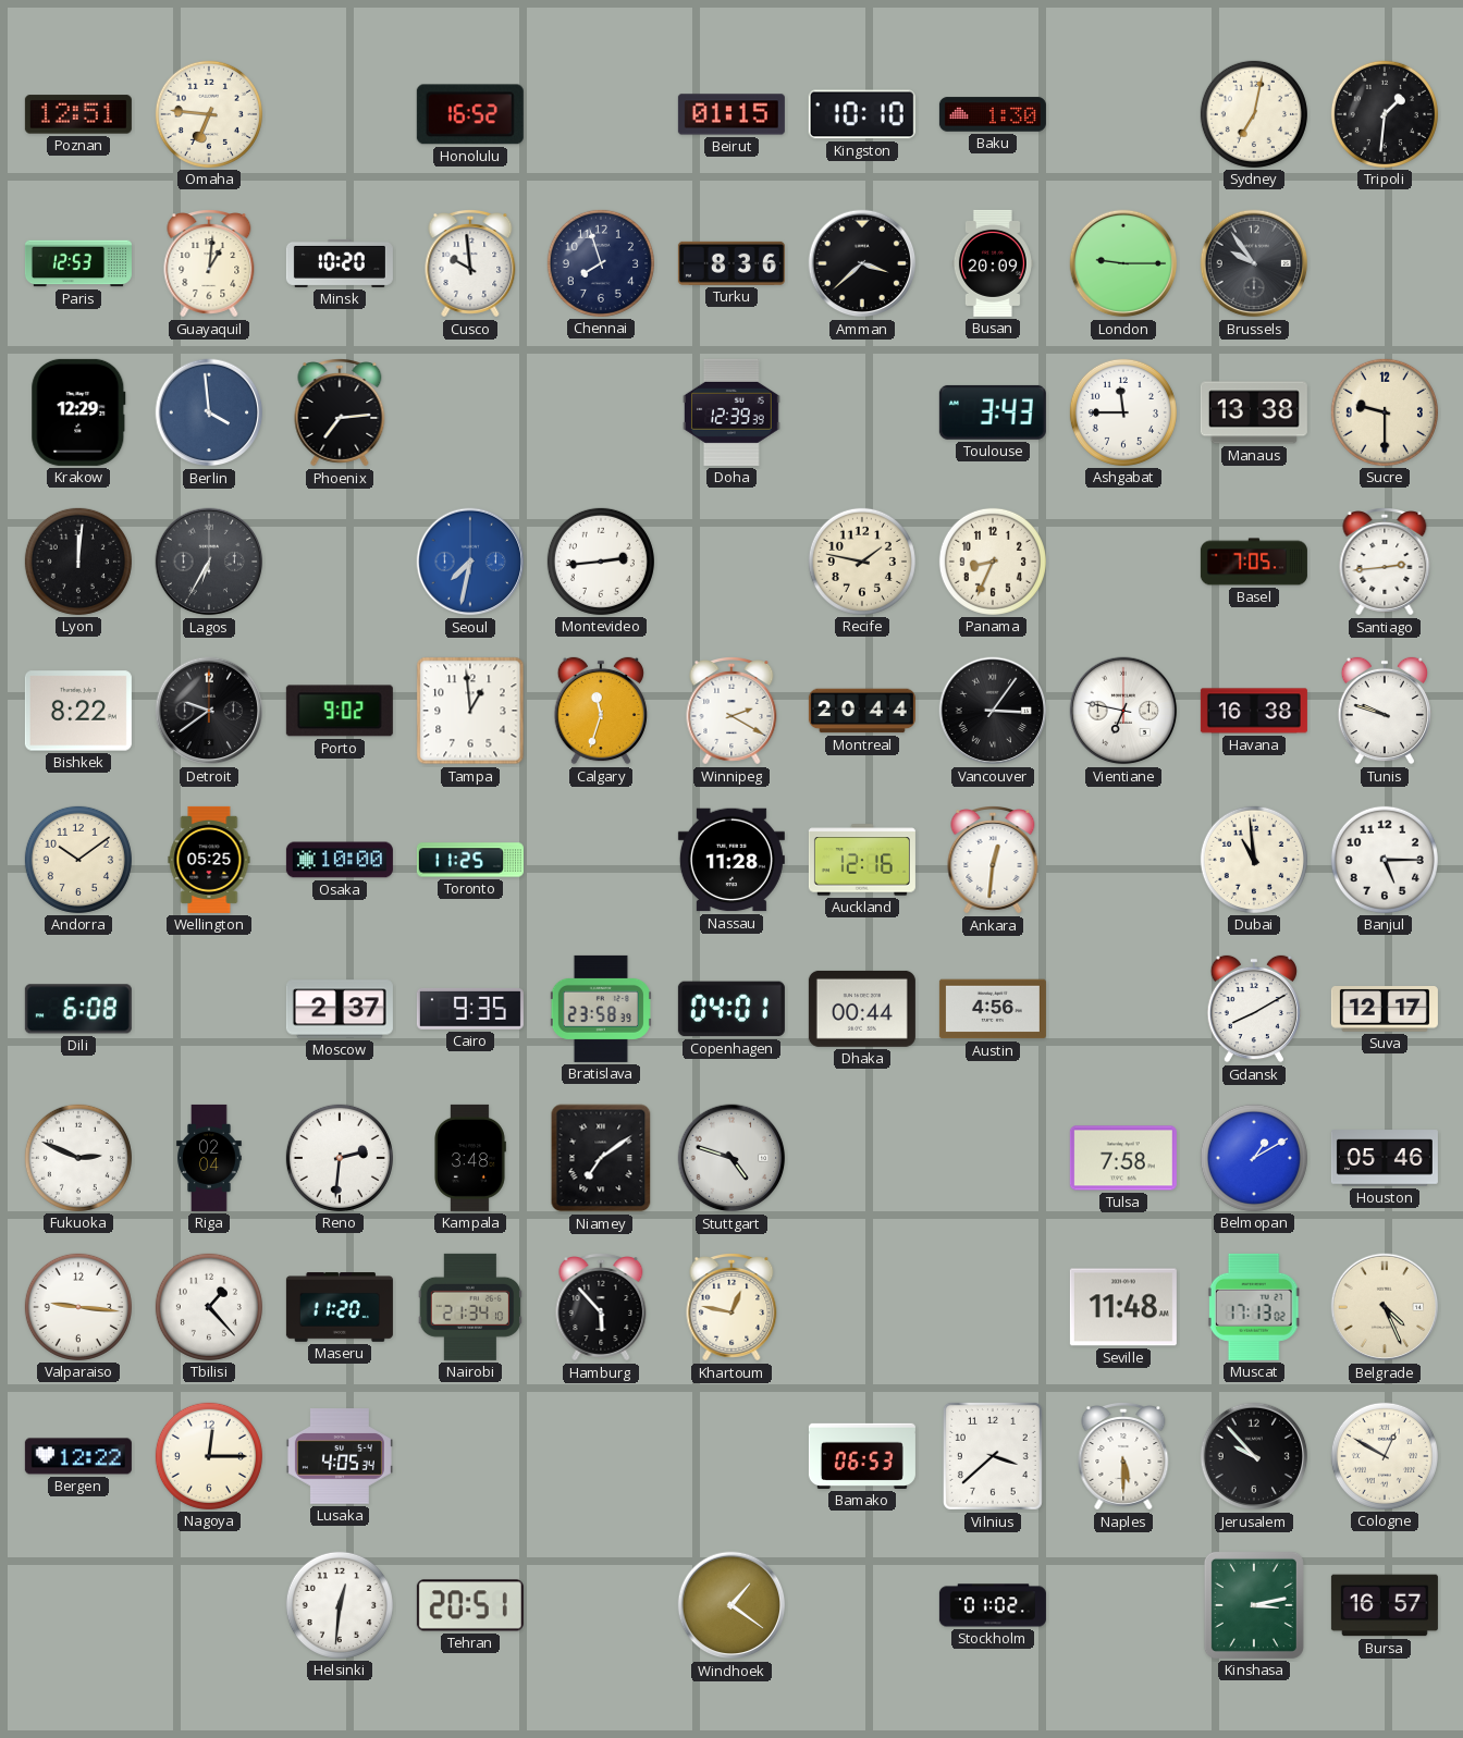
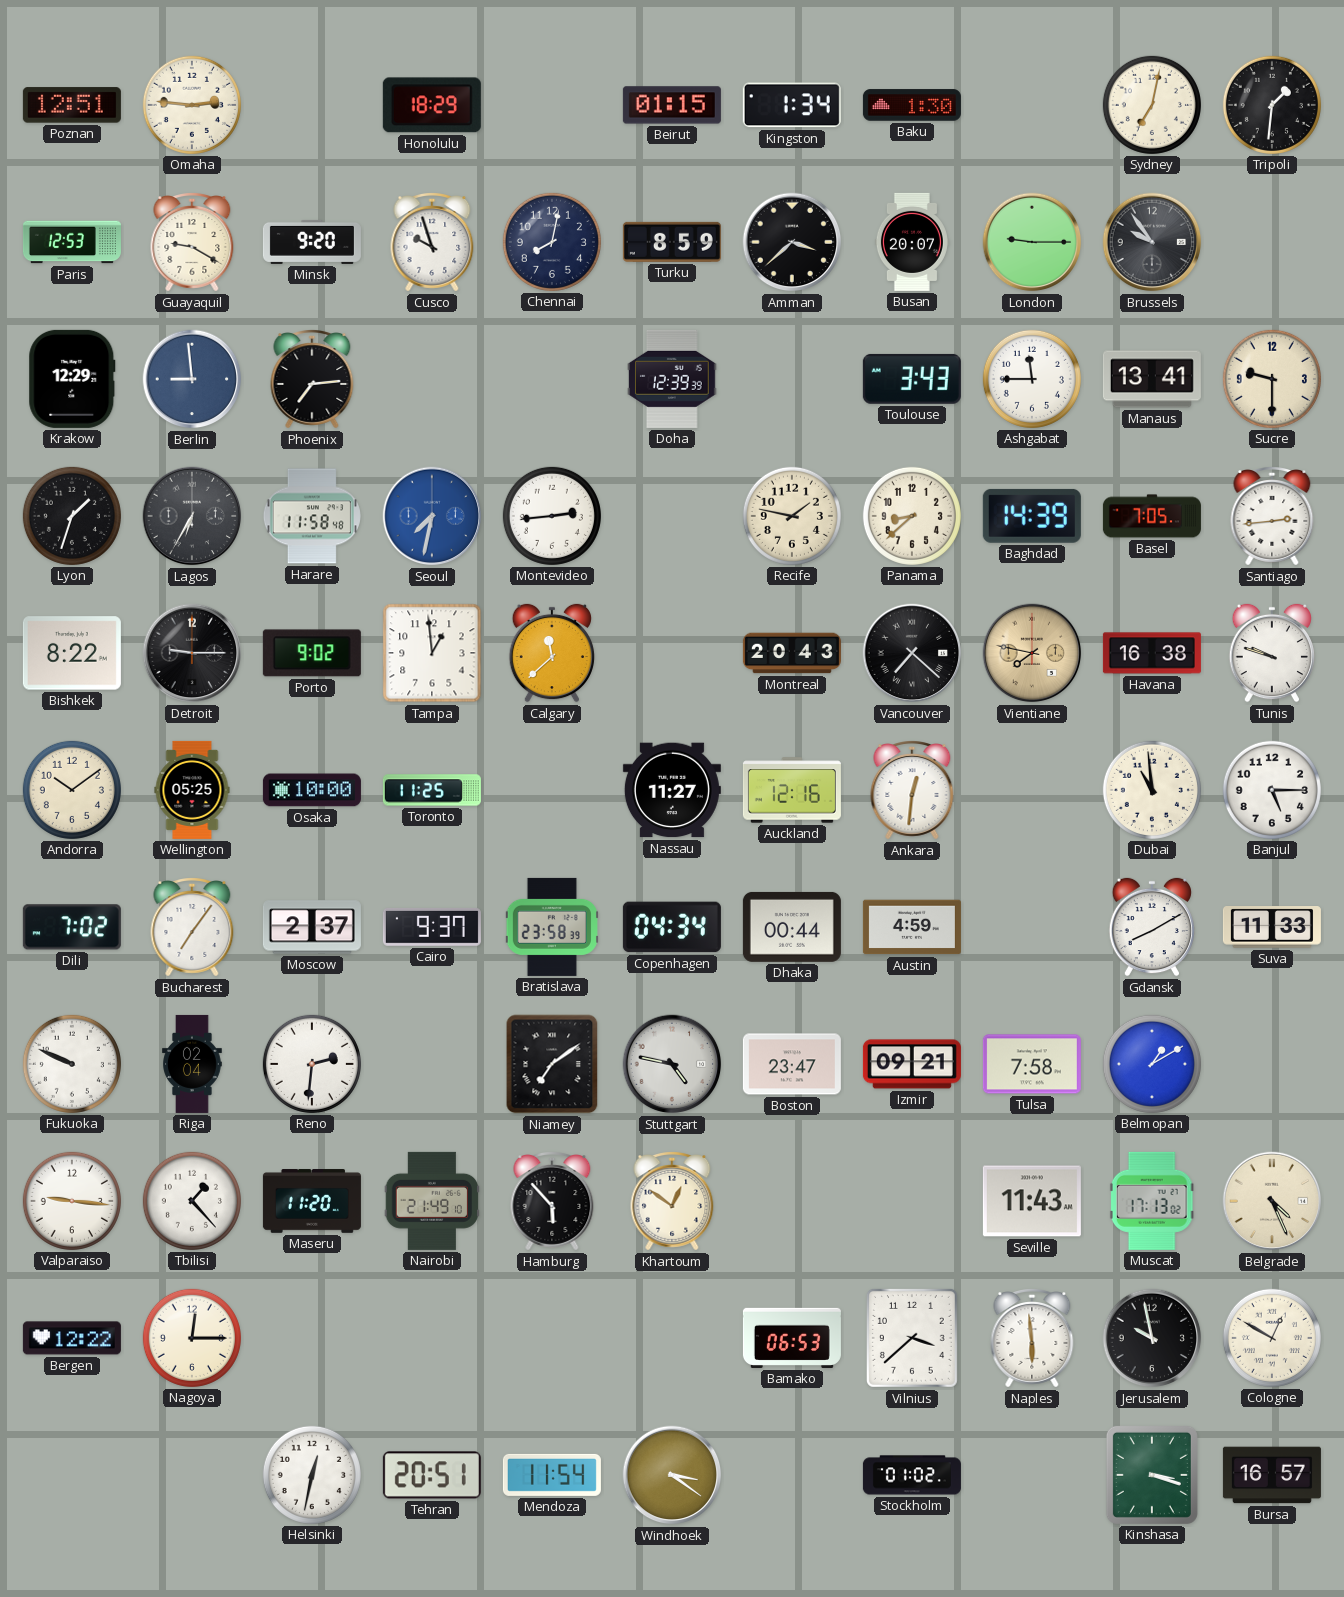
Omaha: 6:46 -> 2:46
Honolulu: 16:52 -> 18:29
Kingston: 10:10 -> 1:34
Guayaquil: 1:01 -> 9:20
Minsk: 10:20 -> 9:20
Cusco: 9:59 -> 9:57
Chennai: 7:57 -> 8:02
Turku: 8:36 -> 8:59
Busan: 20:09 -> 20:07
Berlin: 3:59 -> 8:59
Manaus: 13:38 -> 13:41
Lyon: 12:01 -> 1:33
Harare: none -> 11:58
Panama: 8:34 -> 8:38
Baghdad: none -> 14:39
Detroit: 9:39 -> 9:15
Calgary: 11:33 -> 11:38
Winnipeg: 2:20 -> none
Montreal: 20:44 -> 20:43
Vancouver: 3:06 -> 7:22
Vientiane: 6:47 -> 7:47
Vientiane dial: white -> champagne
Nassau: 11:28 -> 11:27
Dili: 6:08 -> 7:02
Bucharest: none -> 7:06
Cairo: 9:35 -> 9:37
Copenhagen: 04:01 -> 04:34
Austin: 4:56 -> 4:59
Suva: 12:17 -> 11:33
Fukuoka: 2:49 -> 9:49
Kampala: 3:48 -> none
Stuttgart: 4:48 -> 4:47
Boston: none -> 23:47
Izmir: none -> 09:21
Houston: 05:46 -> none
Nairobi: 21:34 -> 21:49
Khartoum: 12:47 -> 12:51
Seville: 11:48 -> 11:43
Lusaka: 4:05 -> none
Naples: 5:30 -> 5:59
Jerusalem: 9:53 -> 9:58
Helsinki: 12:31 -> 12:32
Mendoza: none -> 11:54
Windhoek: 1:21 -> 3:21
Kinshasa: 3:13 -> 3:18
